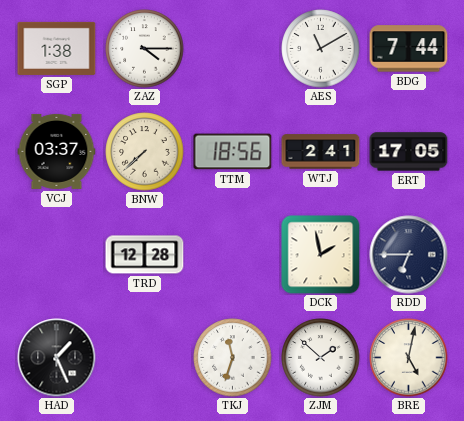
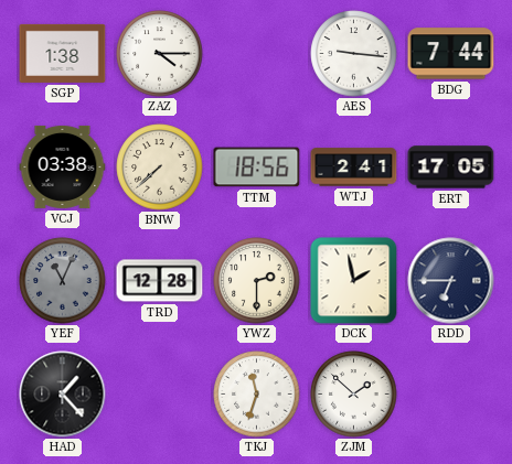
AES: 11:10 -> 9:16
VCJ: 03:37 -> 03:38
YEF: none -> 11:04
YWZ: none -> 2:30
HAD: 1:26 -> 1:23
BRE: 5:02 -> none
